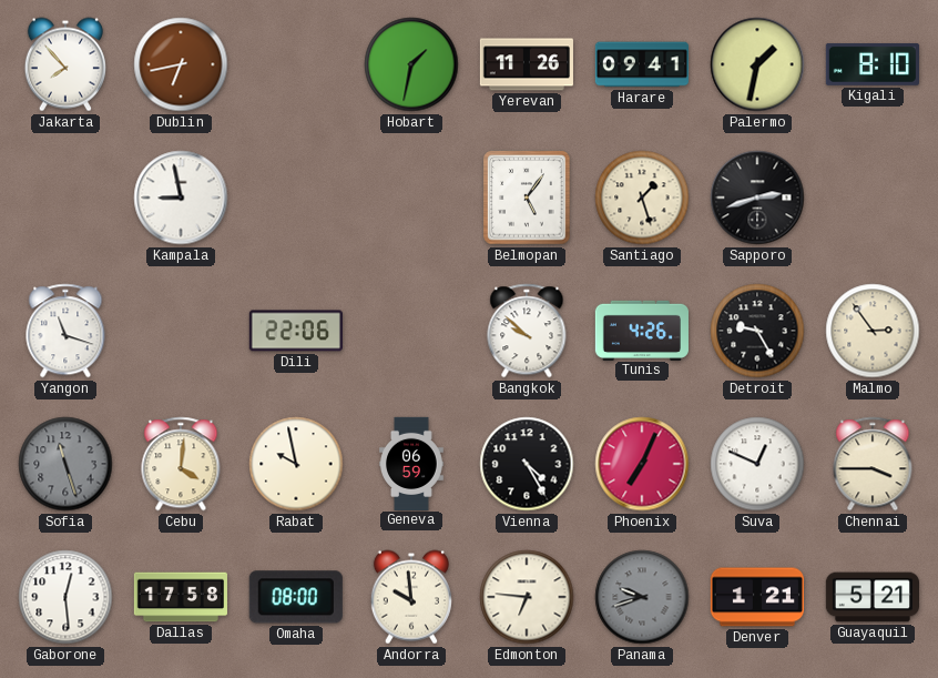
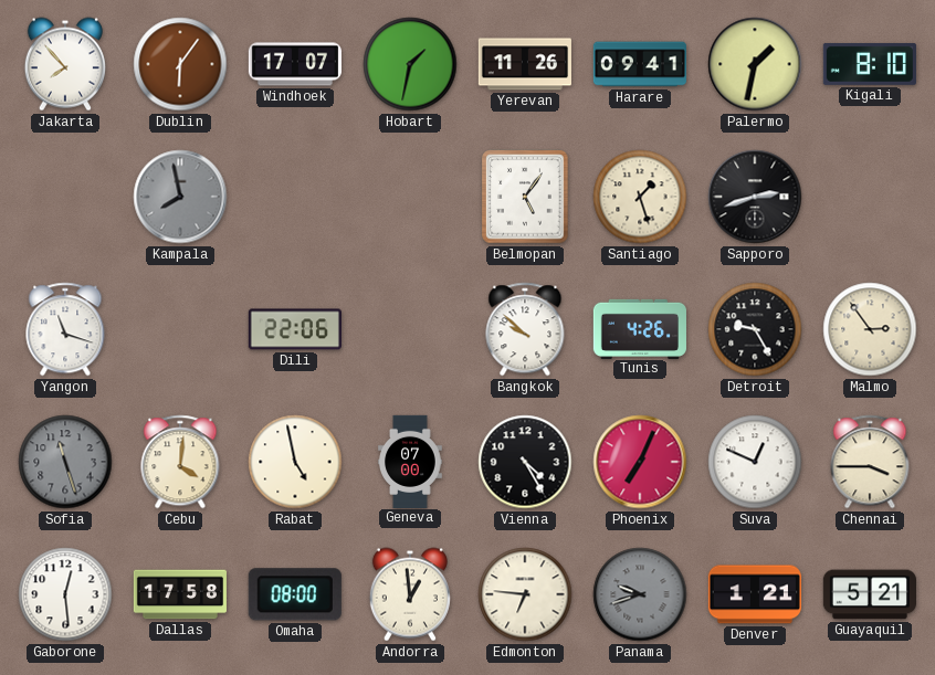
Dublin: 6:43 -> 6:06
Windhoek: none -> 17:07
Kampala: 8:58 -> 7:58
Kampala dial: white -> grey
Rabat: 9:58 -> 4:58
Geneva: 06:59 -> 07:00
Andorra: 9:59 -> 12:59
